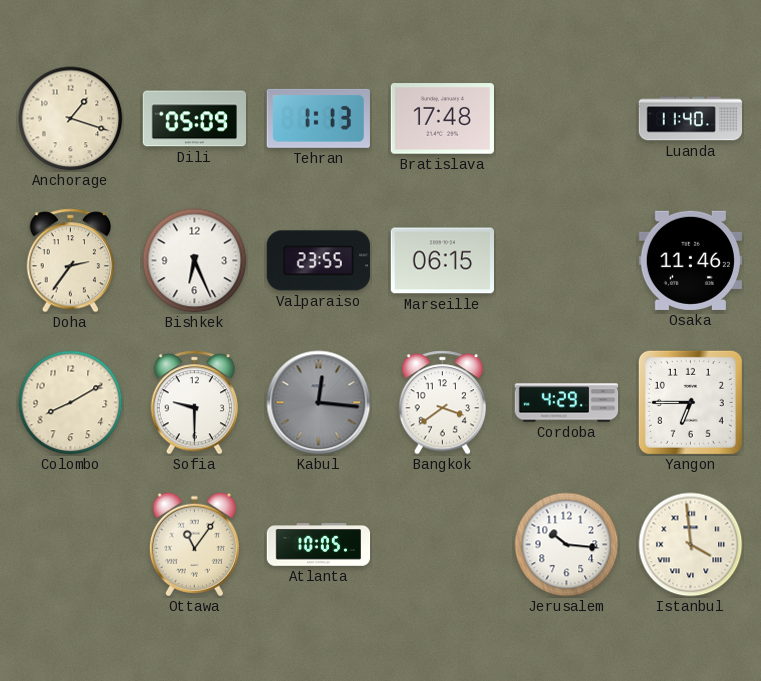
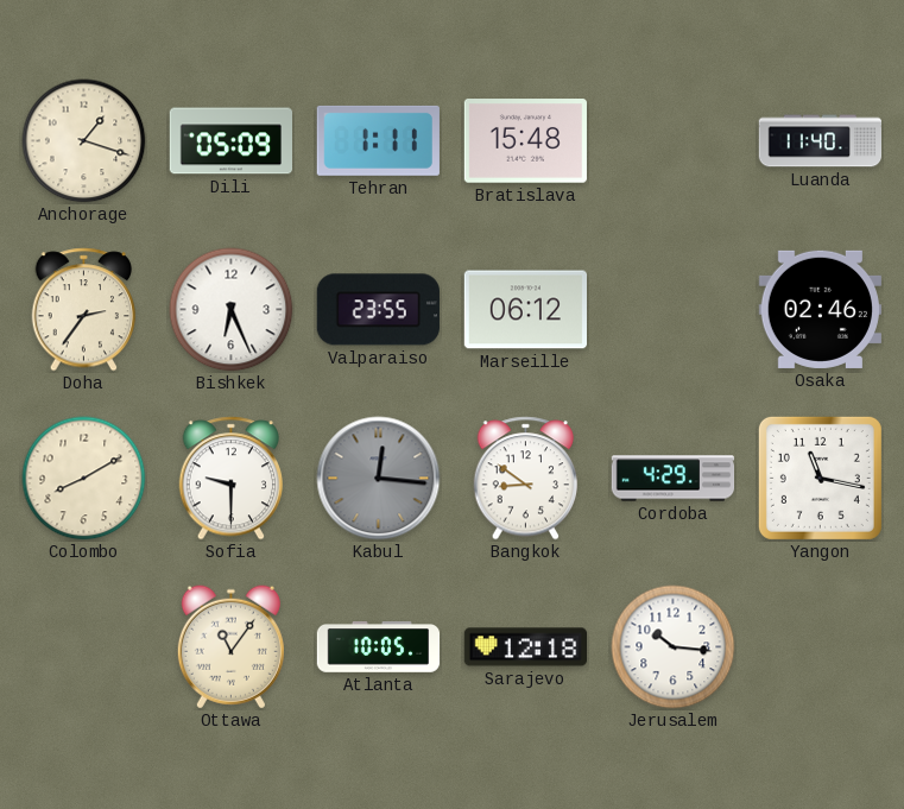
Tehran: 1:13 -> 1:11
Bratislava: 17:48 -> 15:48
Marseille: 06:15 -> 06:12
Osaka: 11:46 -> 02:46
Bangkok: 3:39 -> 8:51
Yangon: 6:45 -> 11:17
Sarajevo: none -> 12:18
Istanbul: 3:59 -> none
